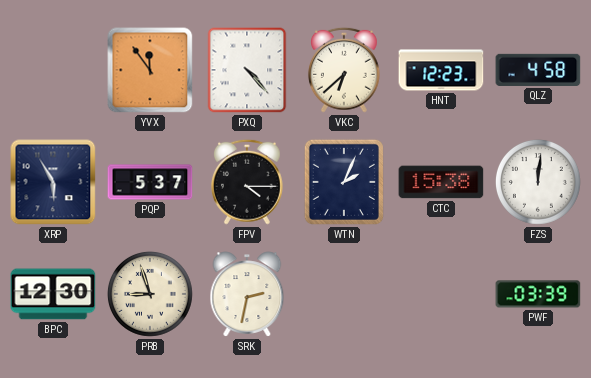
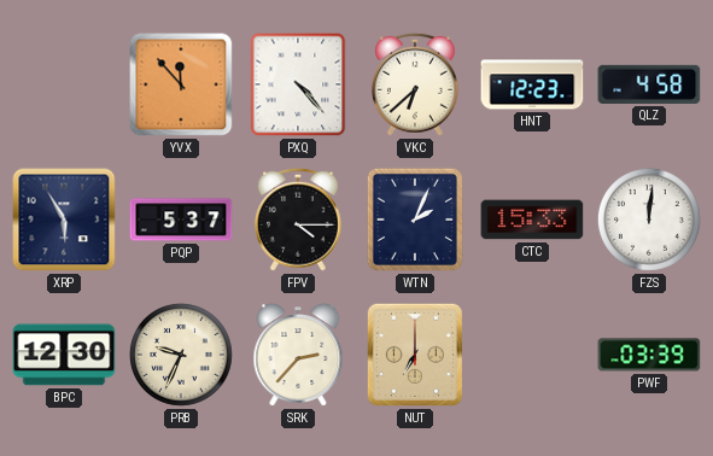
YVX: 11:54 -> 11:53
CTC: 15:38 -> 15:33
PRB: 8:57 -> 9:34
SRK: 2:32 -> 2:37
NUT: none -> 7:00
